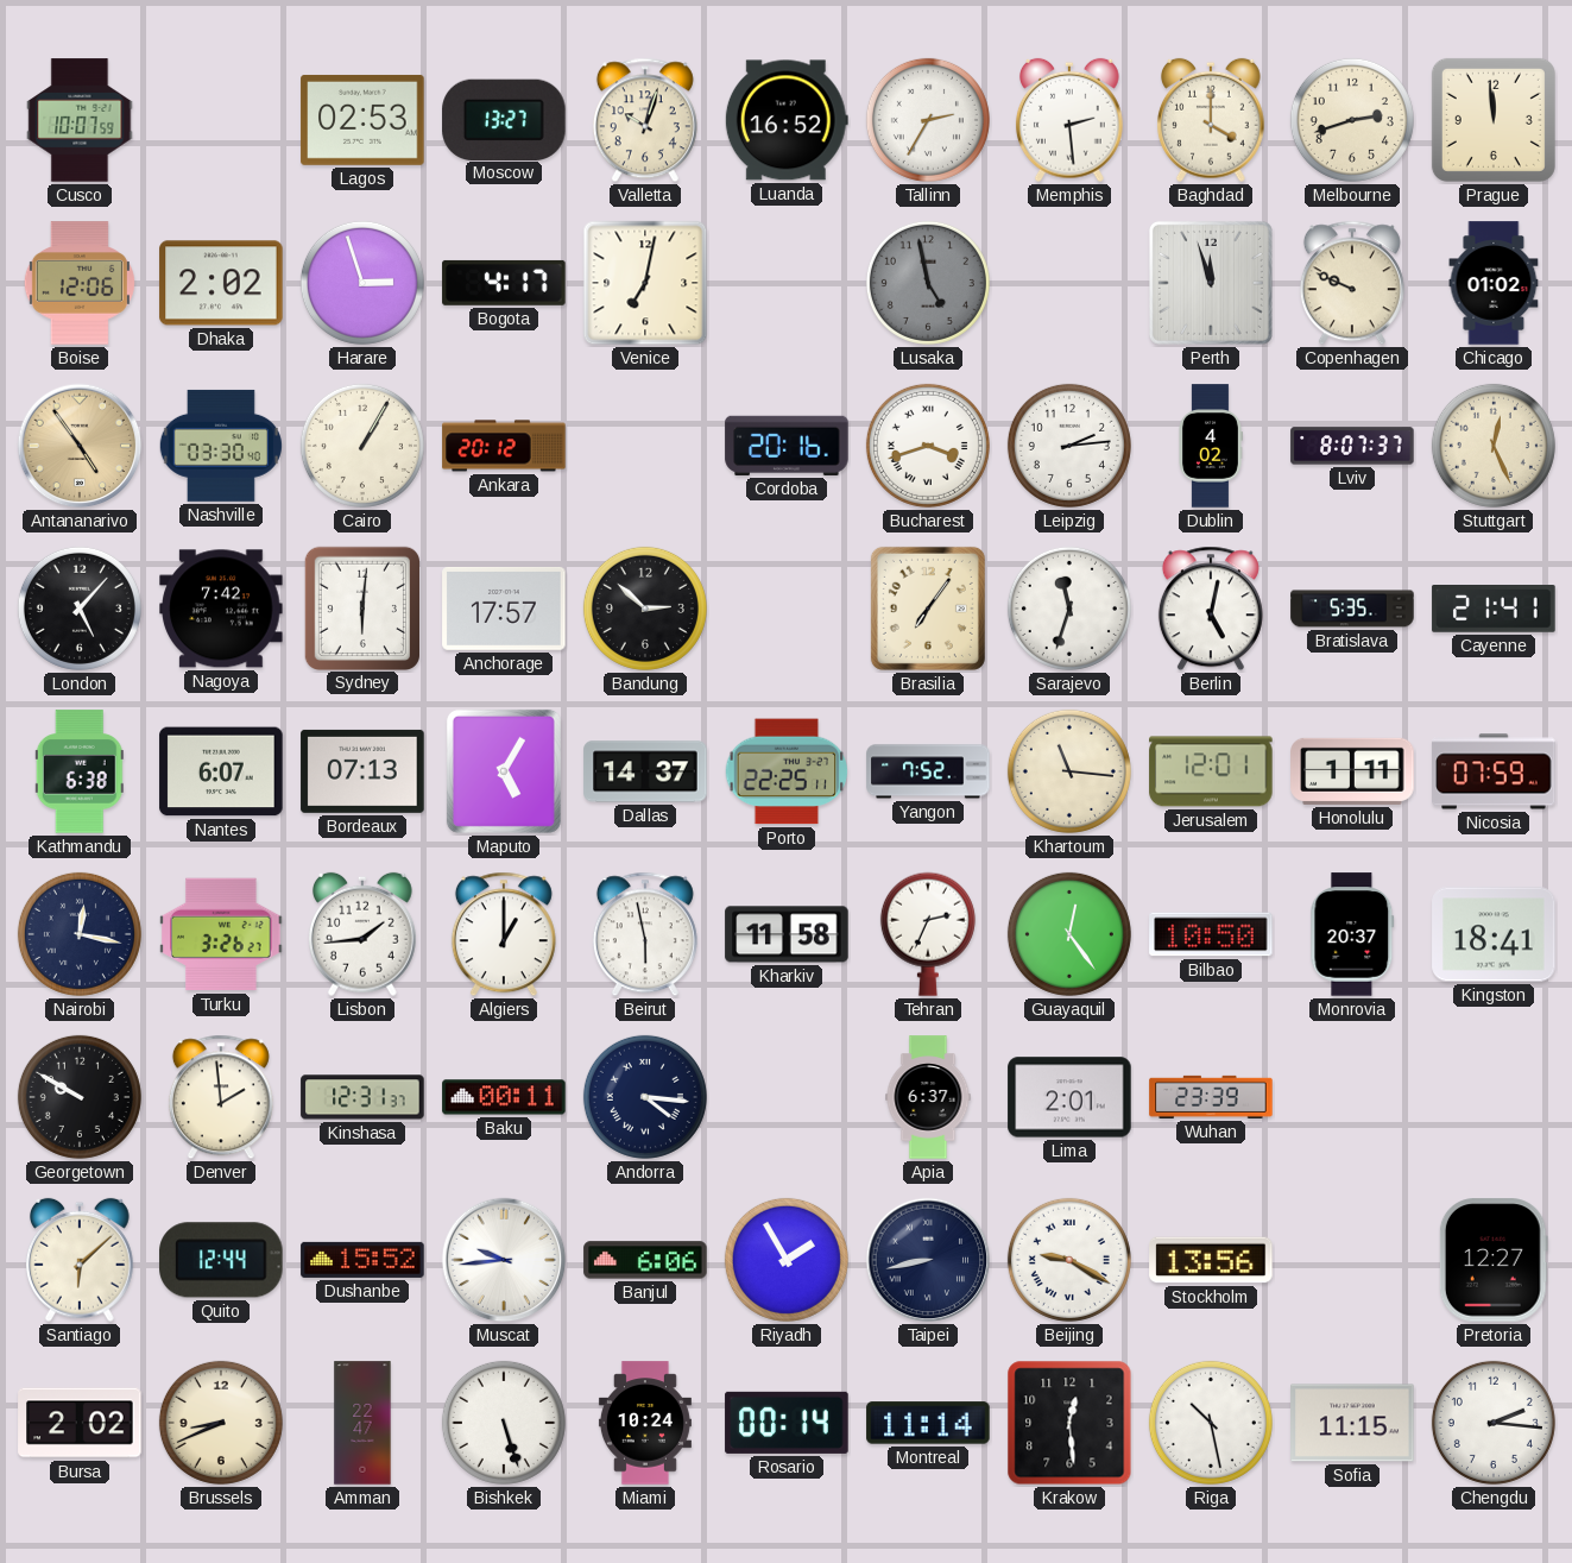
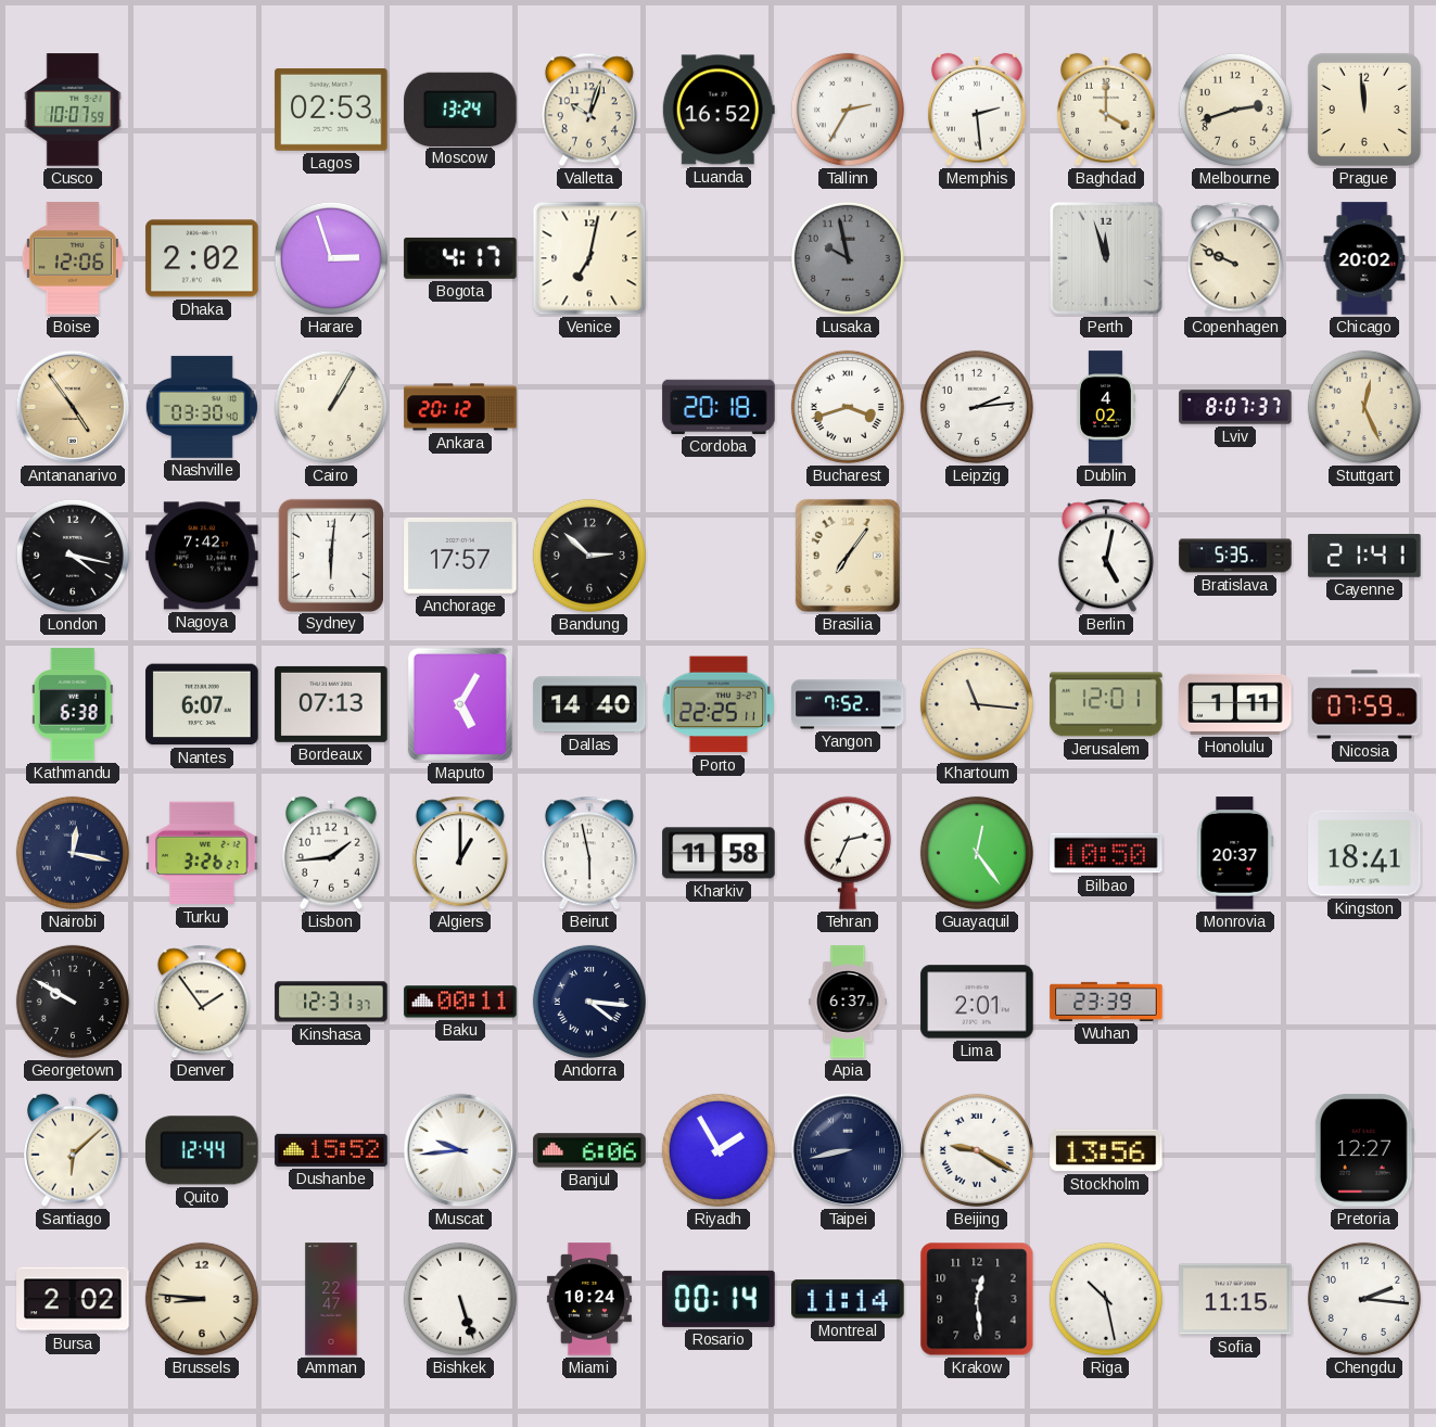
Moscow: 13:27 -> 13:24
Lusaka: 4:58 -> 9:58
Chicago: 01:02 -> 20:02
Cordoba: 20:16 -> 20:18
London: 5:07 -> 4:17
Sarajevo: 11:33 -> none
Dallas: 14:37 -> 14:40
Denver: 1:59 -> 1:54
Brussels: 8:41 -> 8:46
